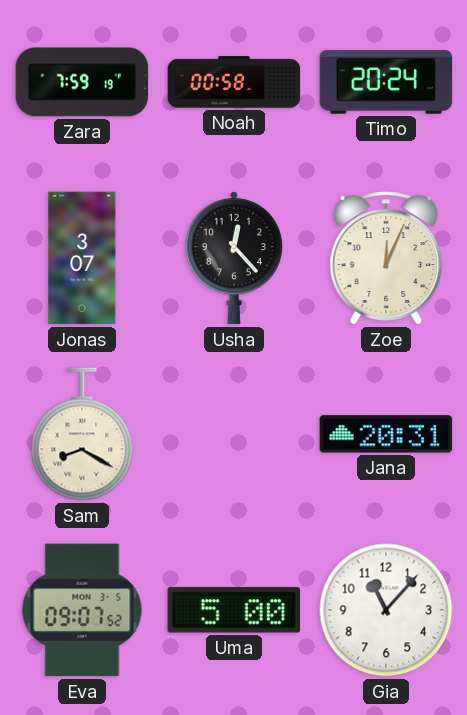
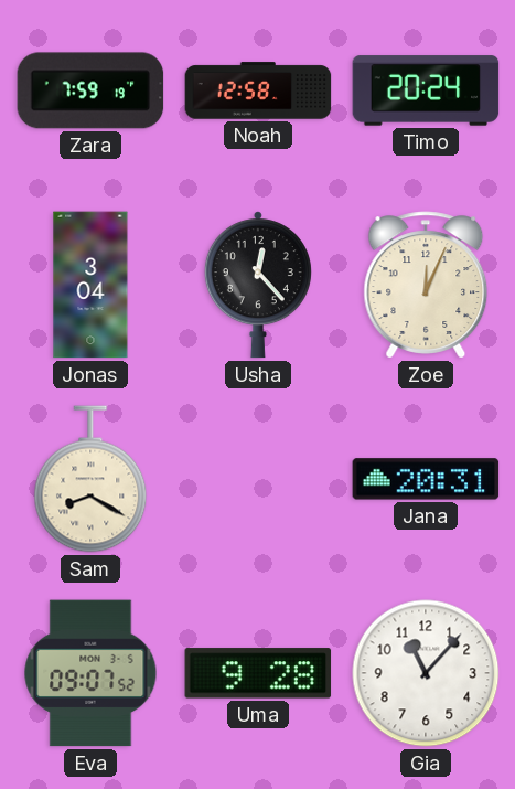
Noah: 00:58 -> 12:58
Jonas: 3:07 -> 3:04
Uma: 5:00 -> 9:28
